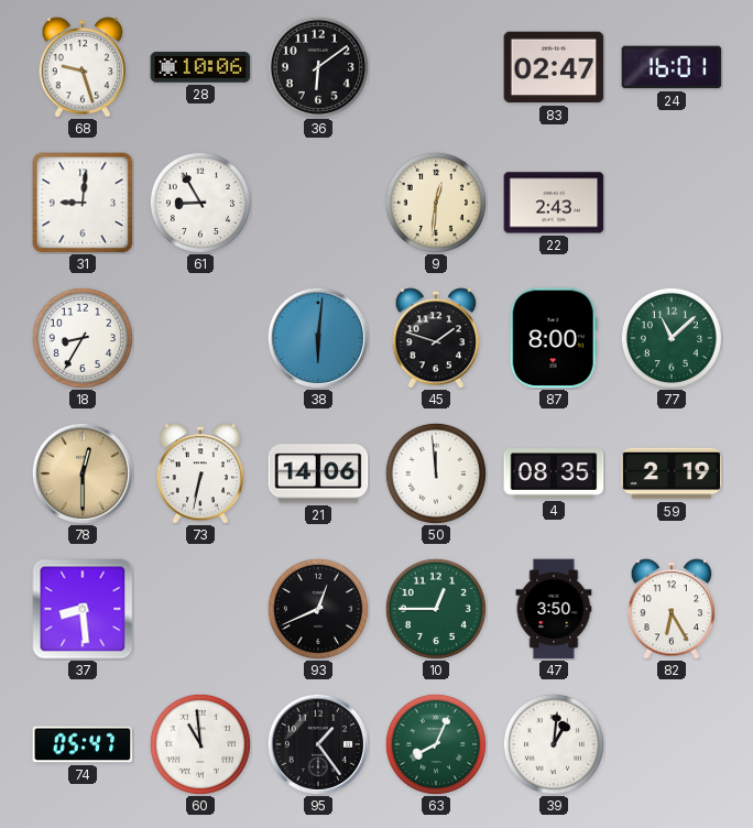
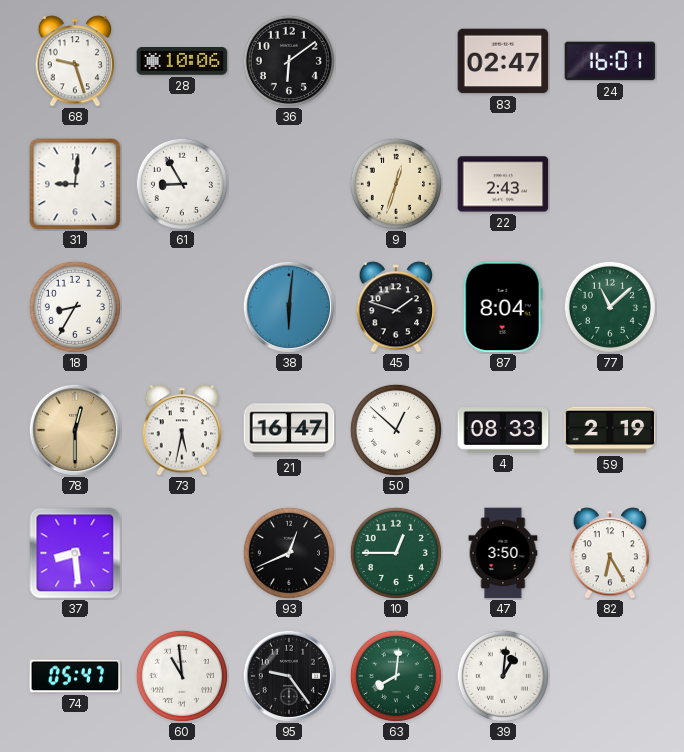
9: 12:31 -> 12:33
87: 8:00 -> 8:04
73: 6:32 -> 5:32
21: 14:06 -> 16:47
50: 11:59 -> 12:52
4: 08:35 -> 08:33
95: 1:24 -> 9:24
63: 8:04 -> 8:01
